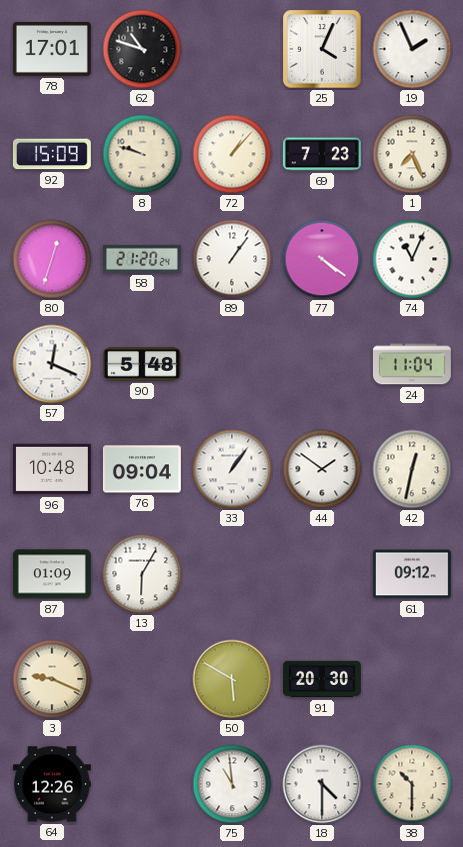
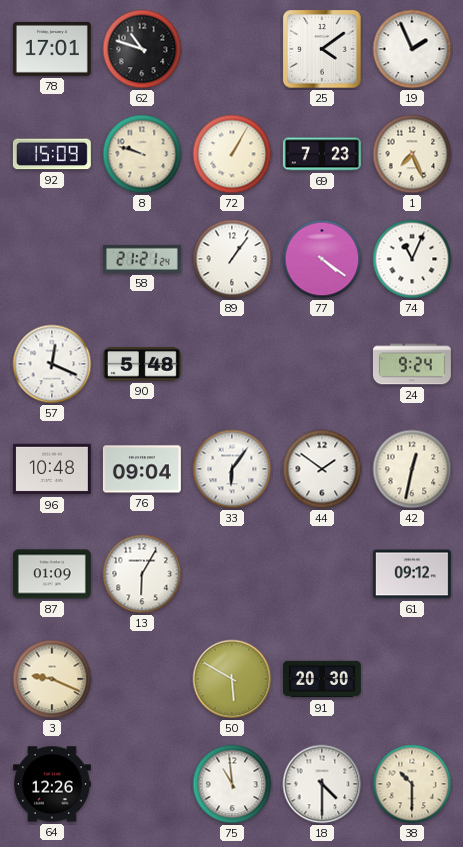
25: 4:04 -> 4:09
72: 1:07 -> 1:05
80: 12:33 -> none
58: 21:20 -> 21:21
24: 11:04 -> 9:24
33: 1:06 -> 6:06
